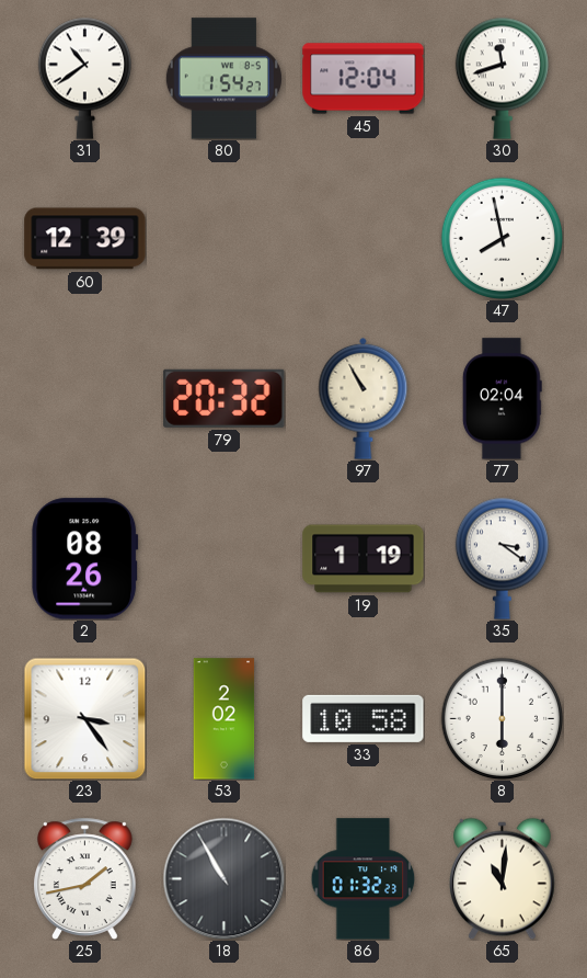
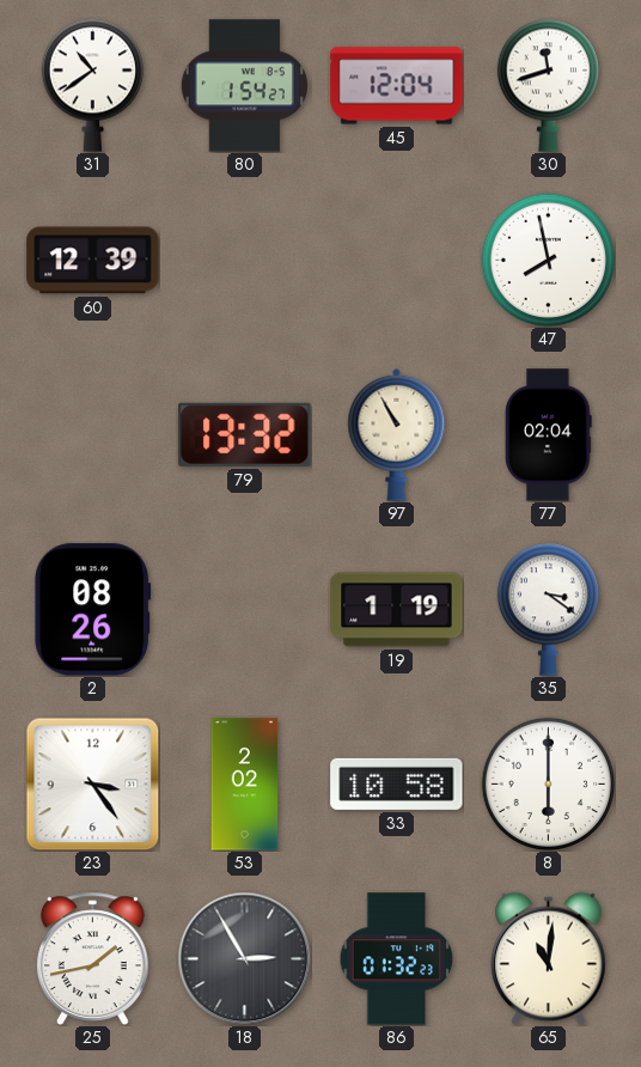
79: 20:32 -> 13:32
18: 10:55 -> 2:55
